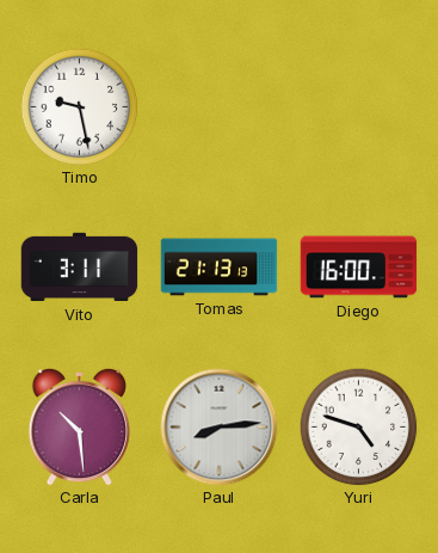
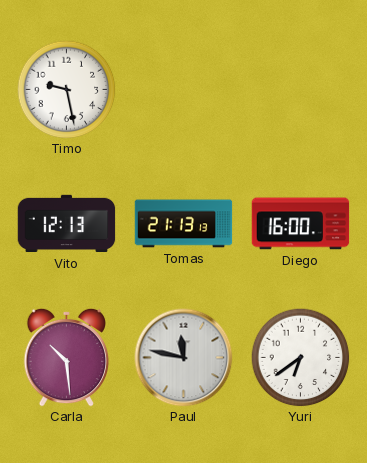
Vito: 3:11 -> 12:13
Paul: 8:14 -> 11:47
Yuri: 4:48 -> 6:39
